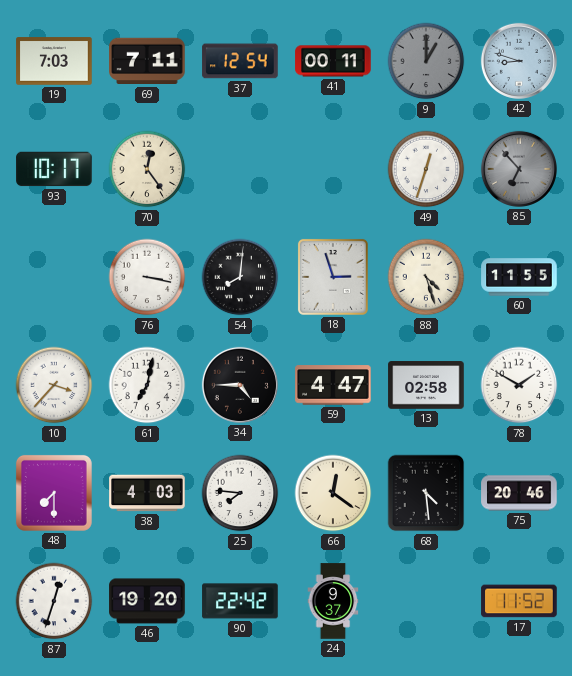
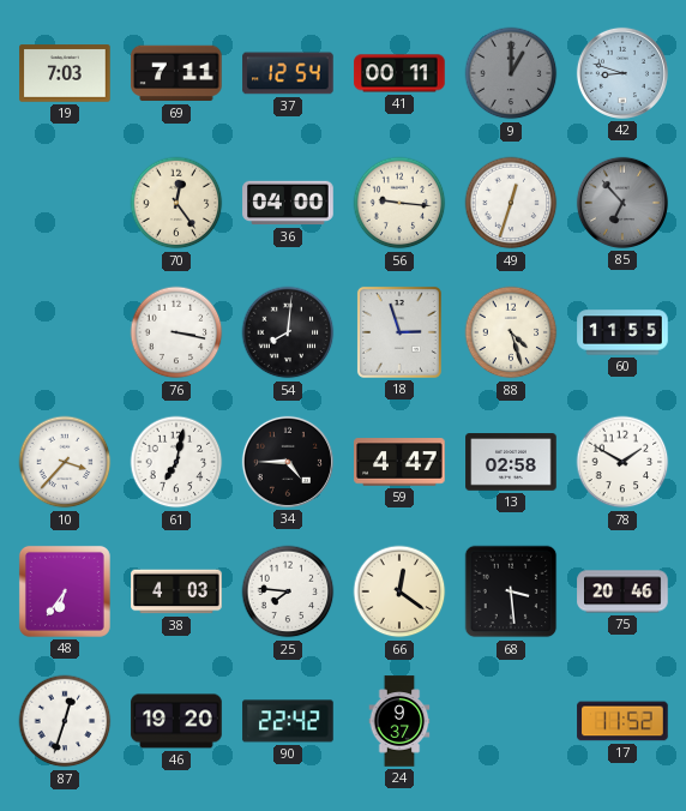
93: 10:17 -> none
36: none -> 04:00
56: none -> 9:16
48: 7:30 -> 6:36
68: 4:29 -> 3:29
